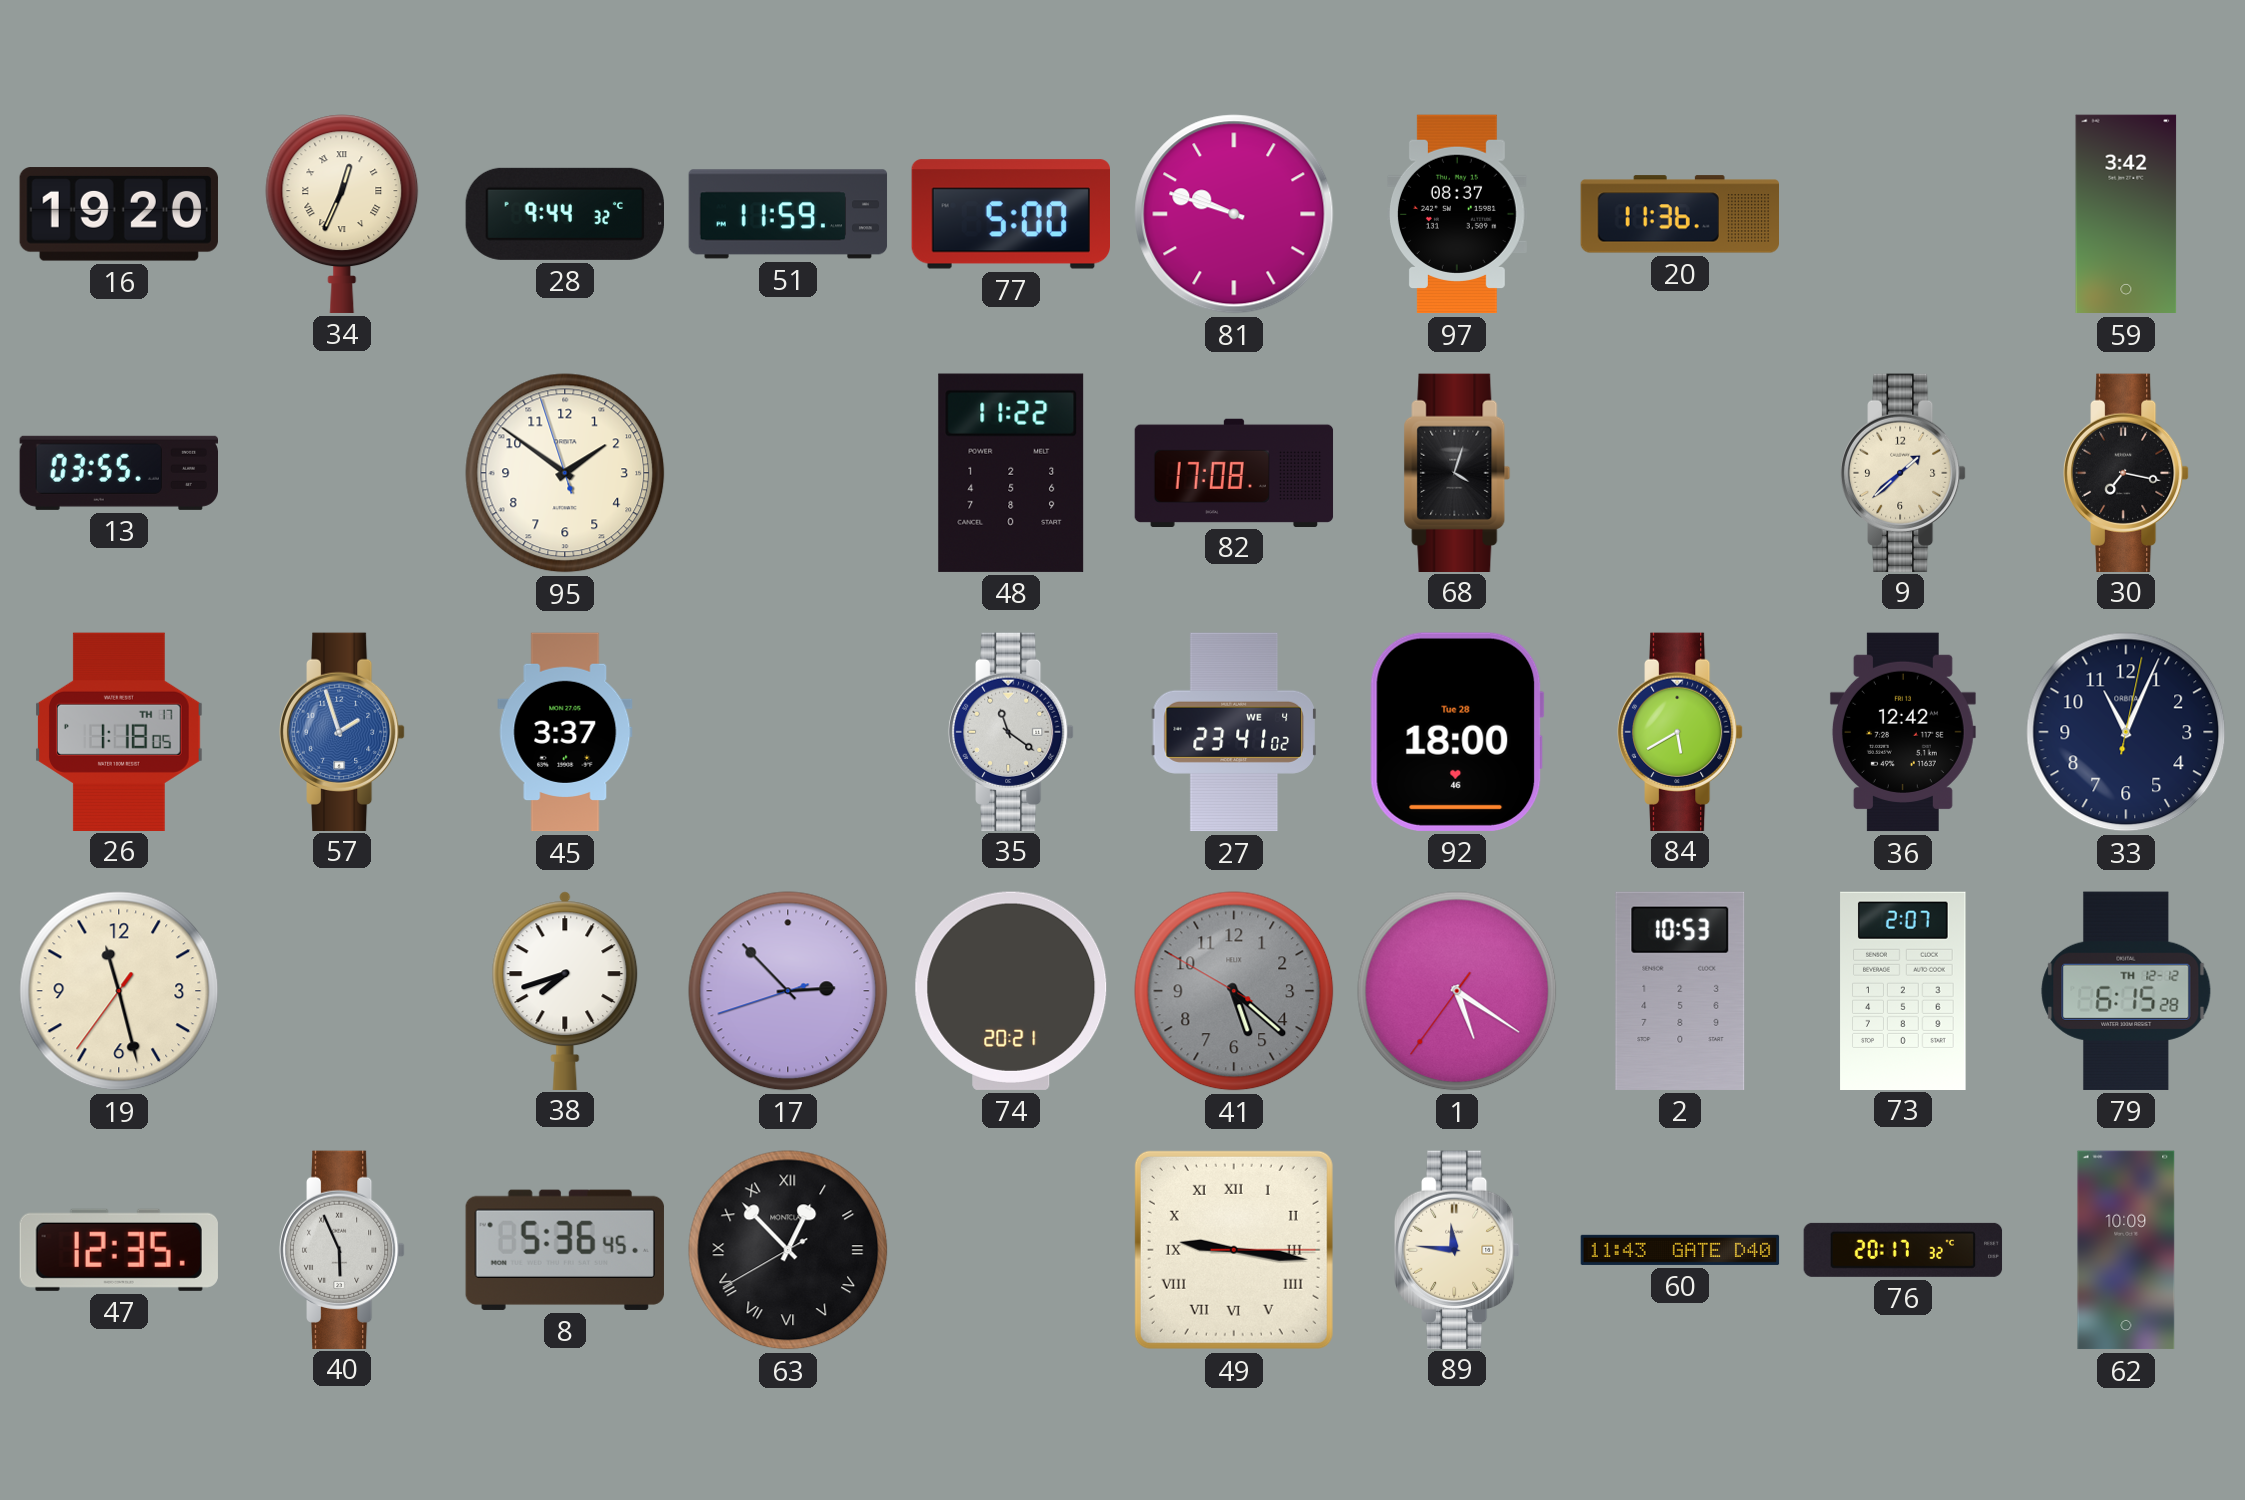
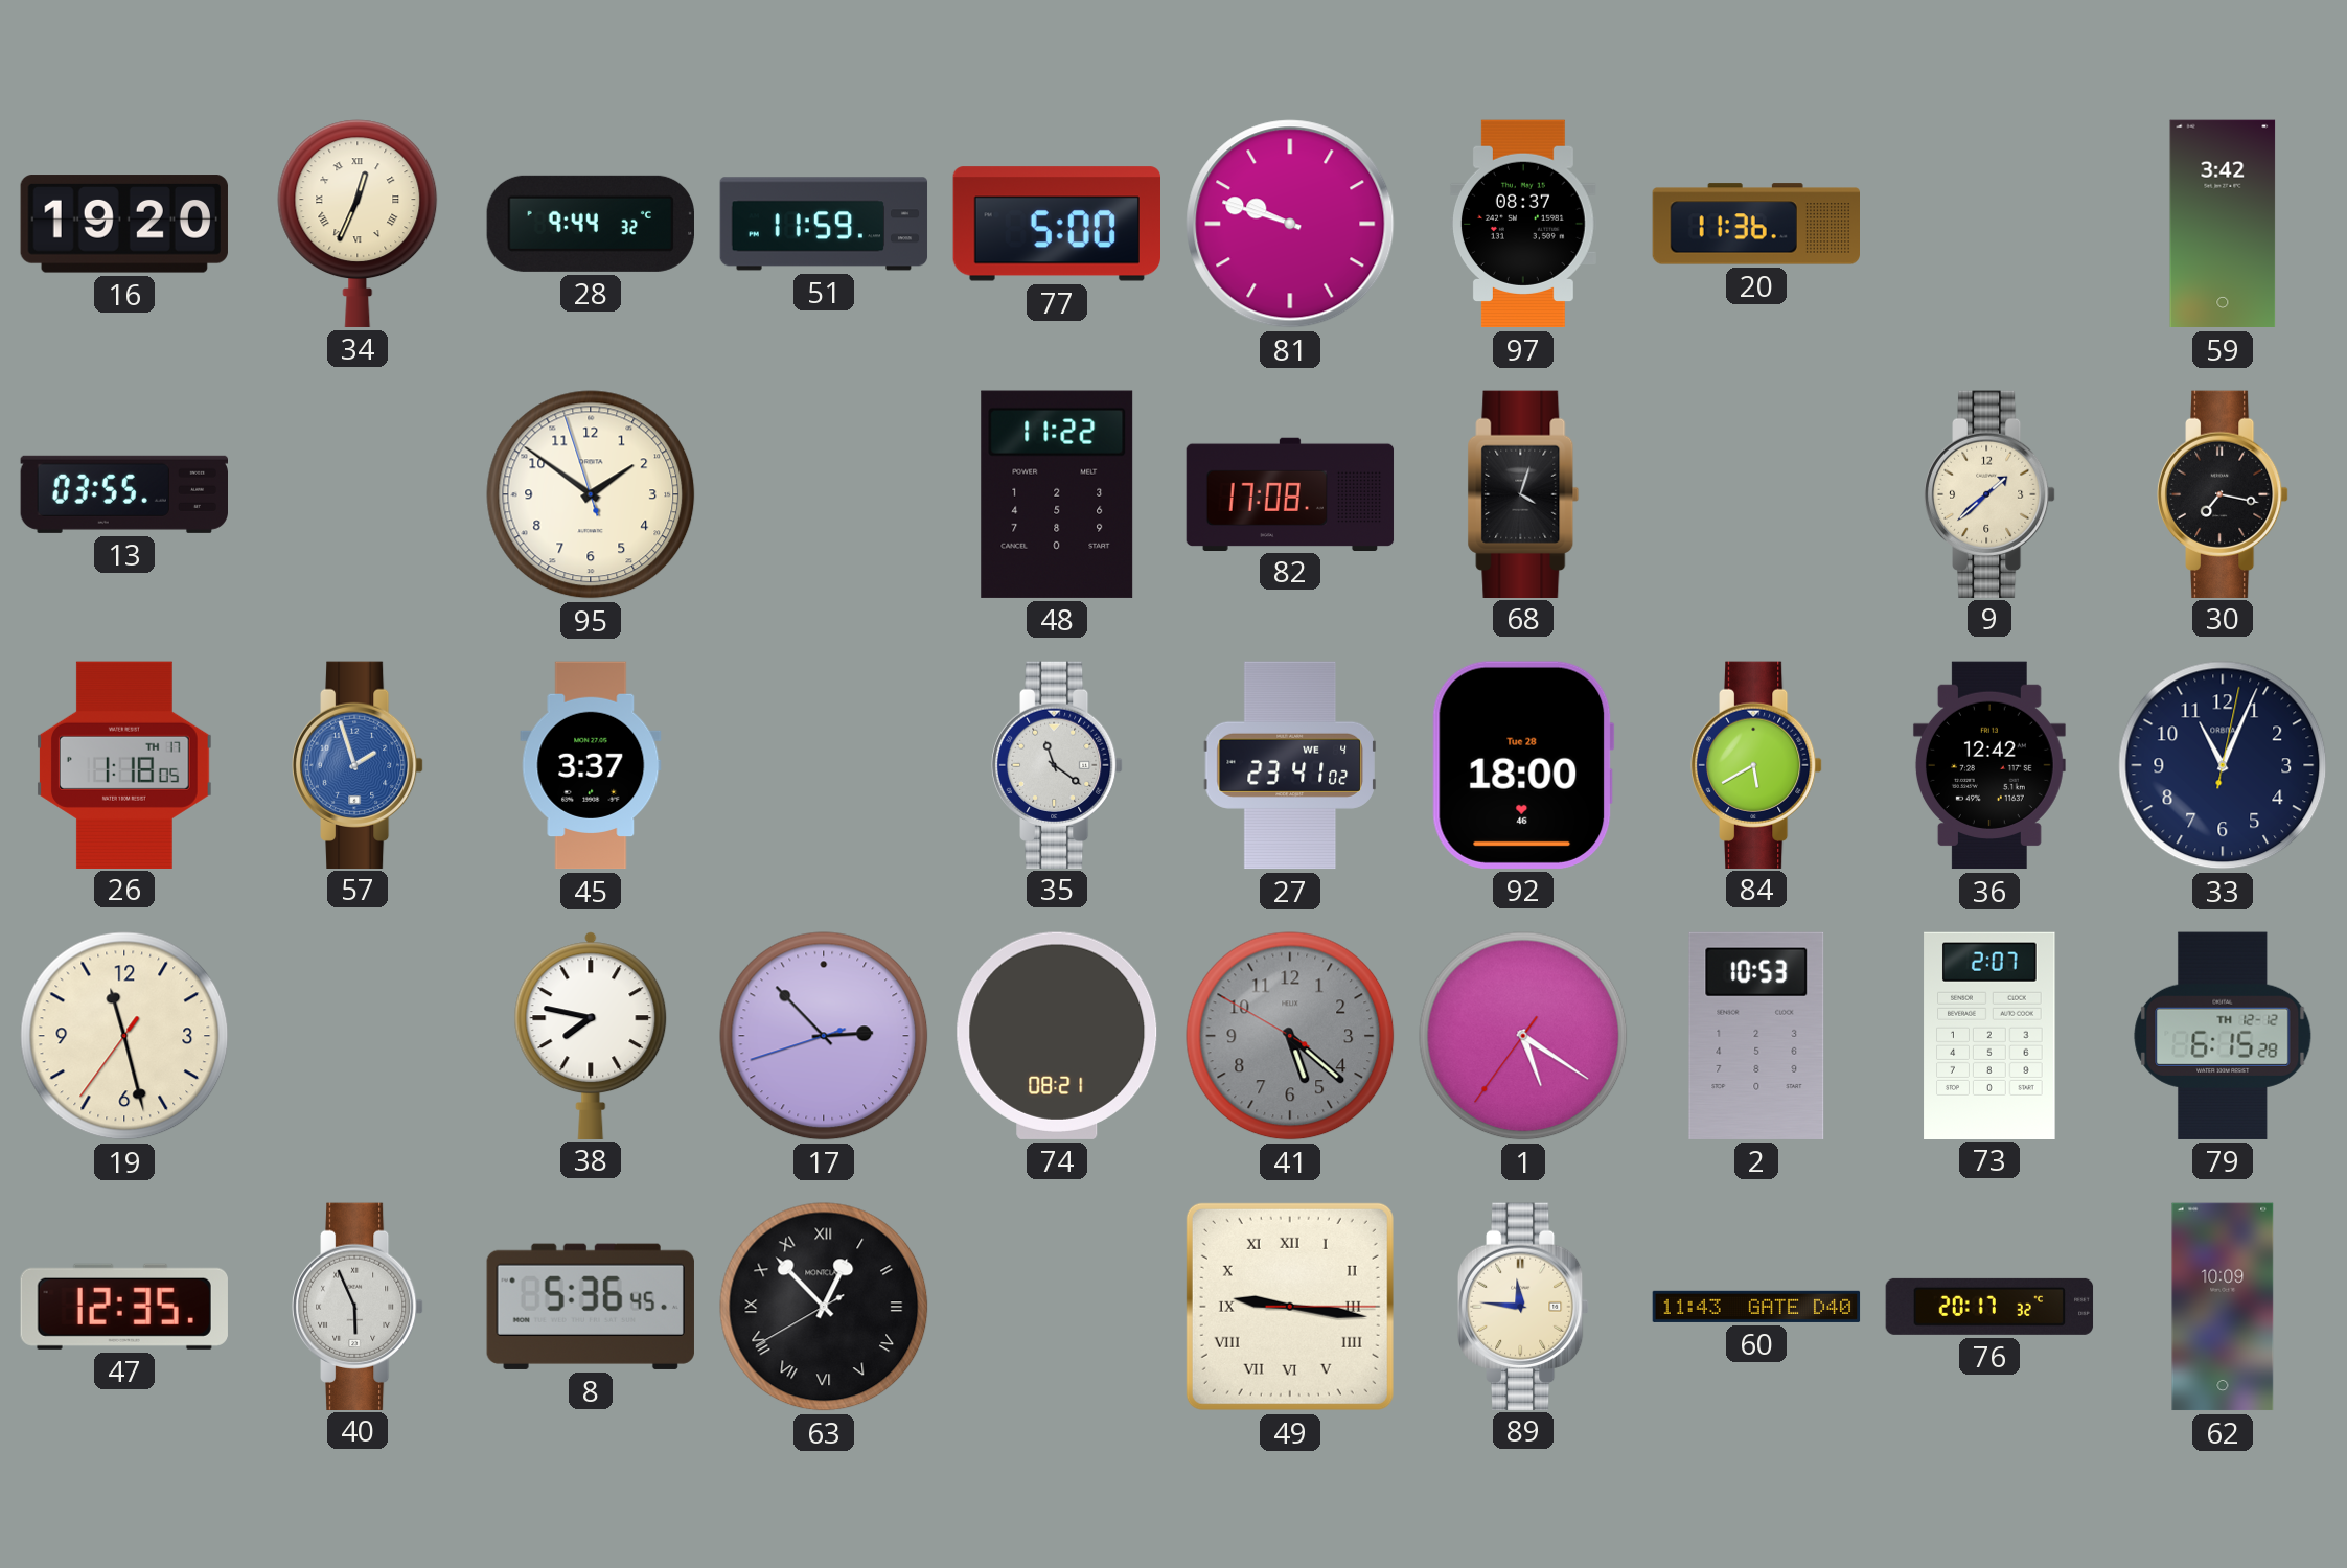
38: 7:42 -> 7:47
74: 20:21 -> 08:21
